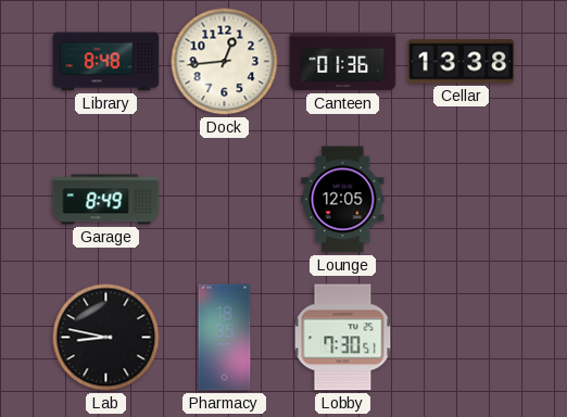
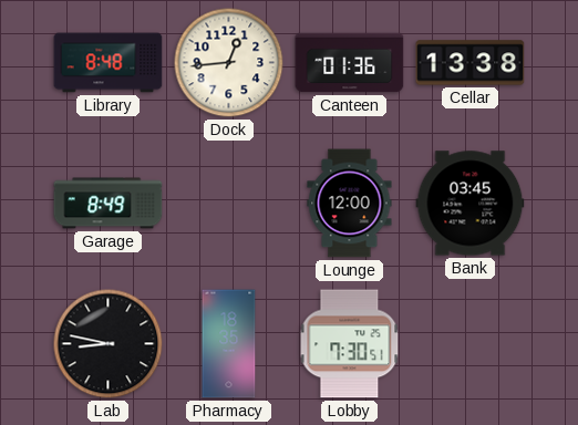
Lounge: 12:05 -> 12:00
Bank: none -> 03:45
